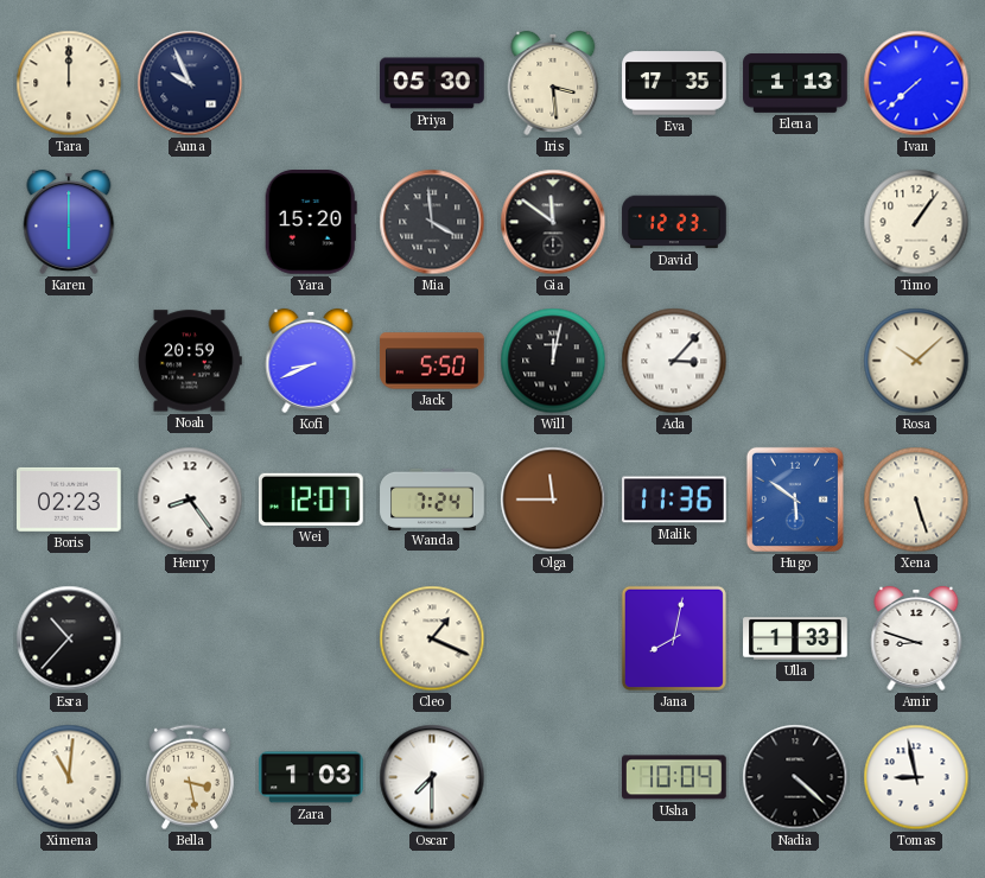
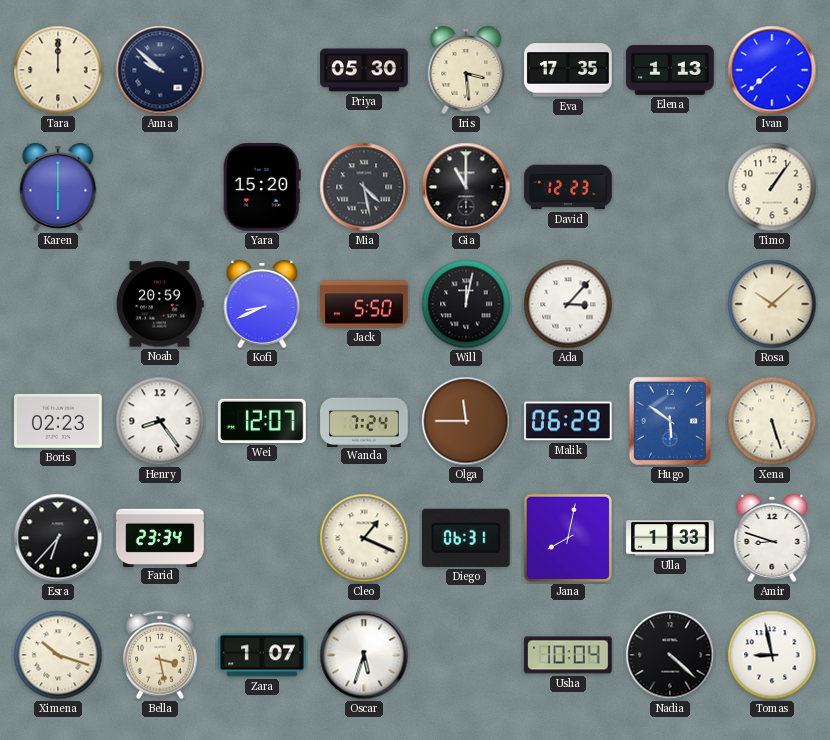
Anna: 9:56 -> 9:52
Mia: 3:59 -> 4:28
Gia: 11:51 -> 11:00
Malik: 11:36 -> 06:29
Esra: 10:37 -> 6:37
Farid: none -> 23:34
Diego: none -> 06:31
Ximena: 11:01 -> 10:18
Zara: 1:03 -> 1:07
Oscar: 7:30 -> 5:33
